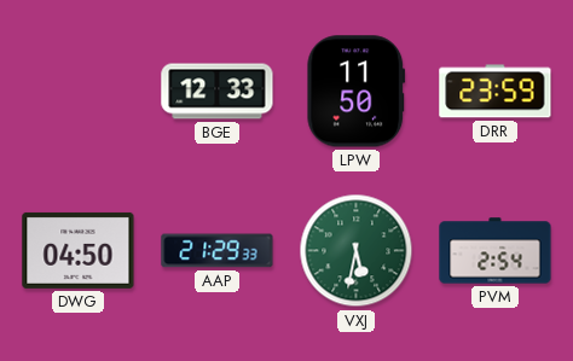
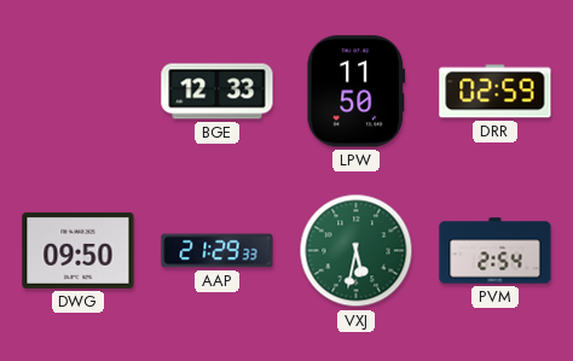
DRR: 23:59 -> 02:59
DWG: 04:50 -> 09:50
